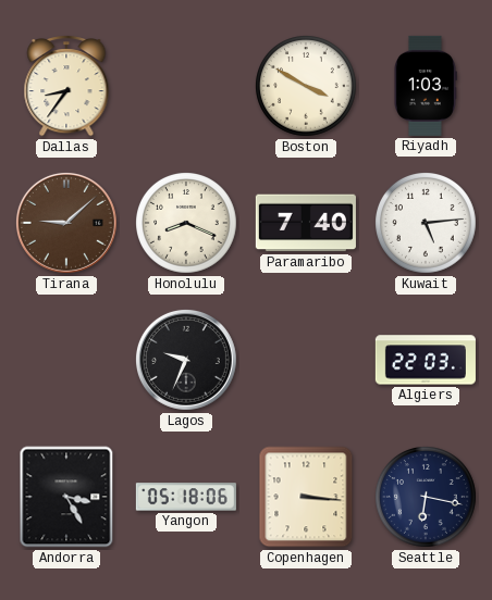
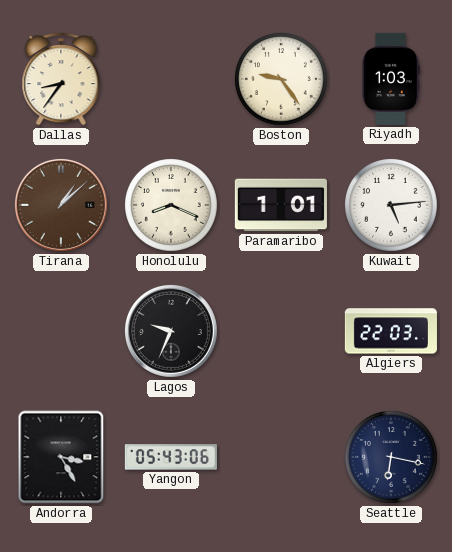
Boston: 3:50 -> 9:24
Tirana: 9:08 -> 1:08
Paramaribo: 7:40 -> 1:01
Yangon: 05:18 -> 05:43
Copenhagen: 3:16 -> none
